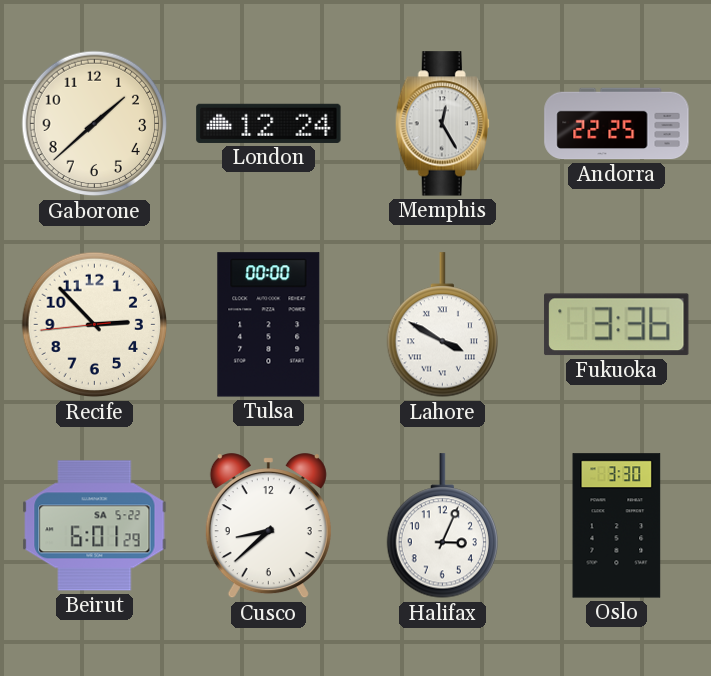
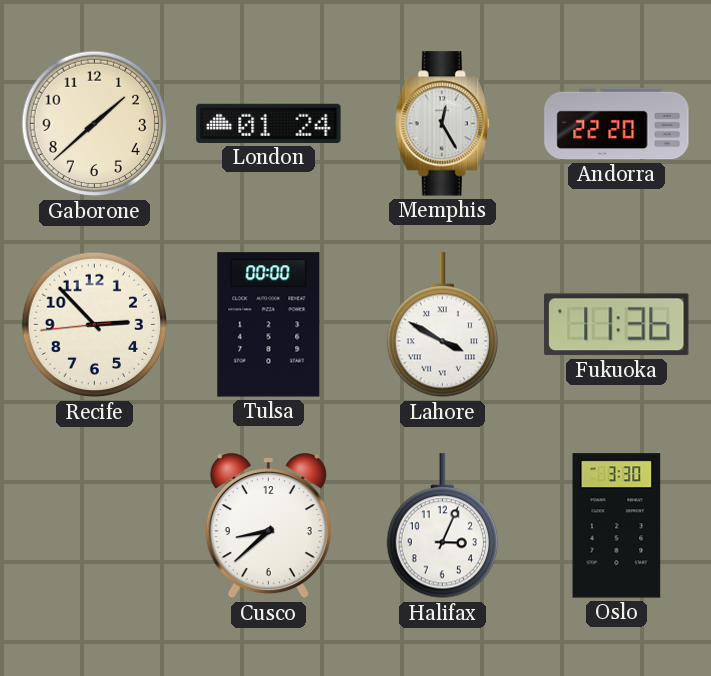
London: 12:24 -> 01:24
Andorra: 22:25 -> 22:20
Fukuoka: 3:36 -> 11:36
Beirut: 6:01 -> none
